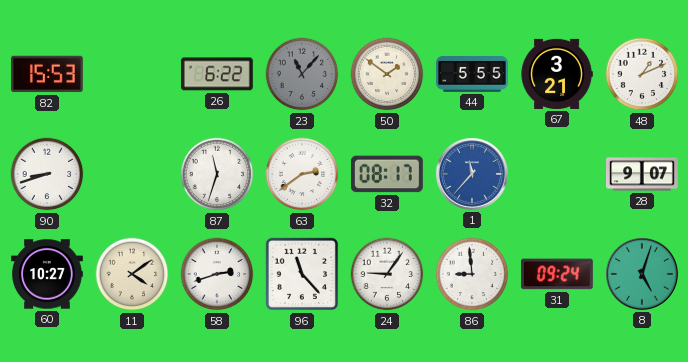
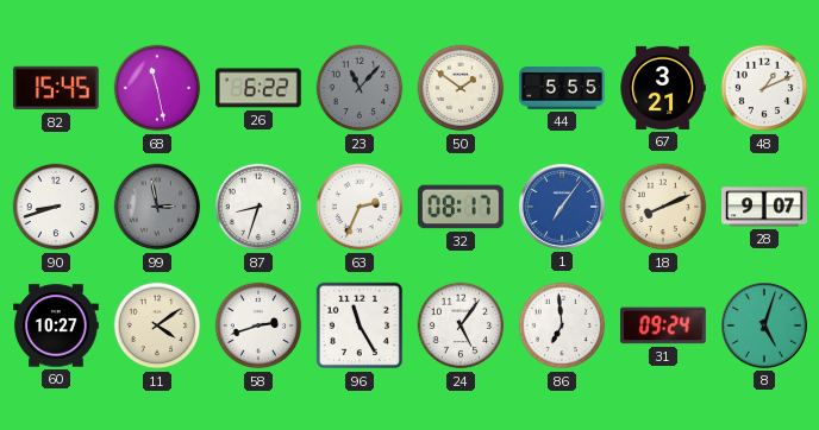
82: 15:53 -> 15:45
68: none -> 11:28
99: none -> 2:58
87: 11:33 -> 8:33
63: 2:39 -> 2:34
1: 11:37 -> 7:06
18: none -> 8:11
96: 11:23 -> 11:25
24: 9:06 -> 5:06
86: 8:59 -> 6:59
